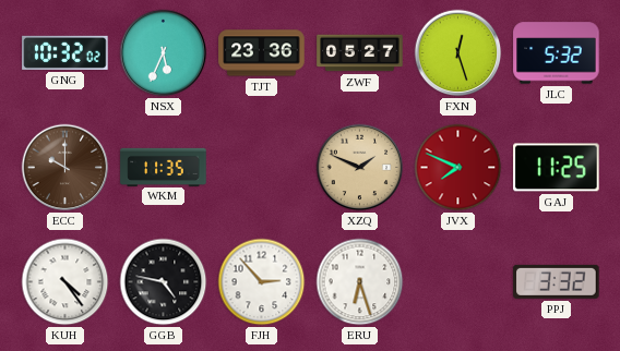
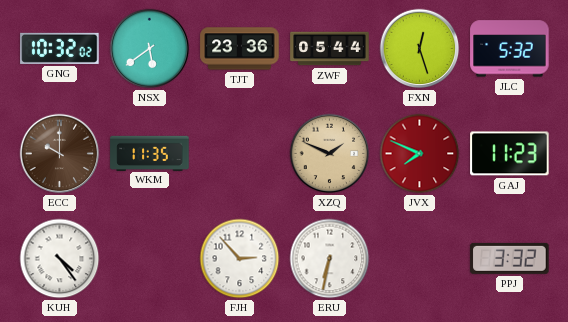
NSX: 5:34 -> 5:39
ZWF: 05:27 -> 05:44
GAJ: 11:25 -> 11:23
GGB: 4:47 -> none
ERU: 6:27 -> 6:32
